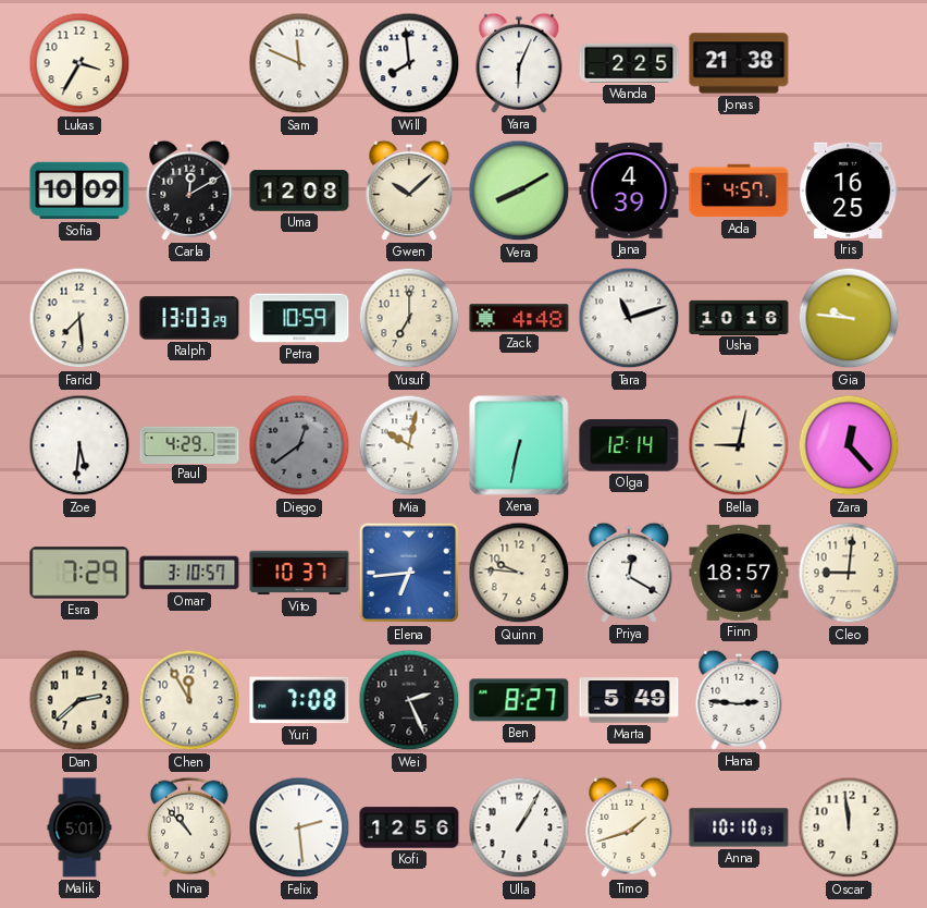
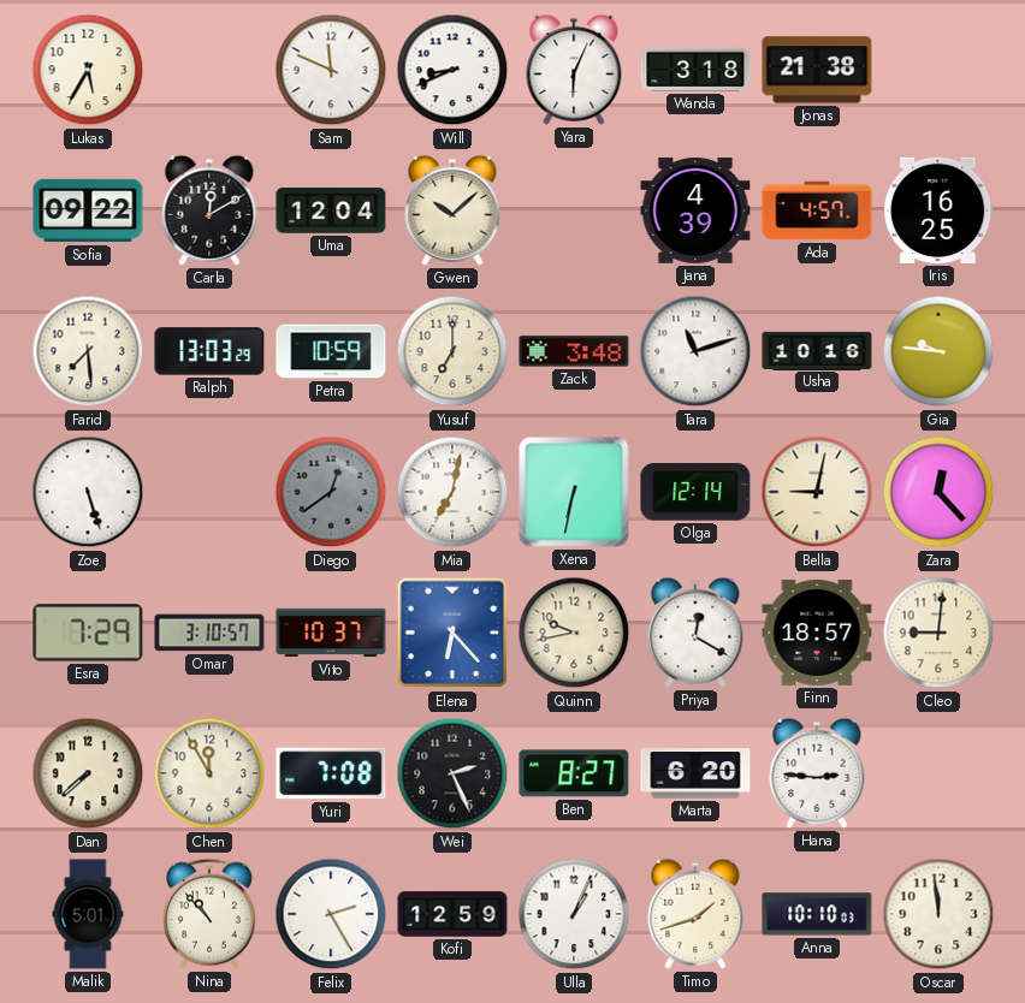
Lukas: 3:35 -> 5:35
Will: 7:59 -> 8:41
Wanda: 2:25 -> 3:18
Sofia: 10:09 -> 09:22
Uma: 12:08 -> 12:04
Vera: 8:10 -> none
Zack: 4:48 -> 3:48
Zoe: 5:31 -> 5:27
Paul: 4:29 -> none
Mia: 10:02 -> 7:02
Elena: 6:44 -> 6:23
Quinn: 9:46 -> 9:43
Dan: 2:38 -> 7:38
Marta: 5:49 -> 6:20
Felix: 2:29 -> 2:25
Kofi: 12:56 -> 12:59
Ulla: 1:05 -> 1:04
